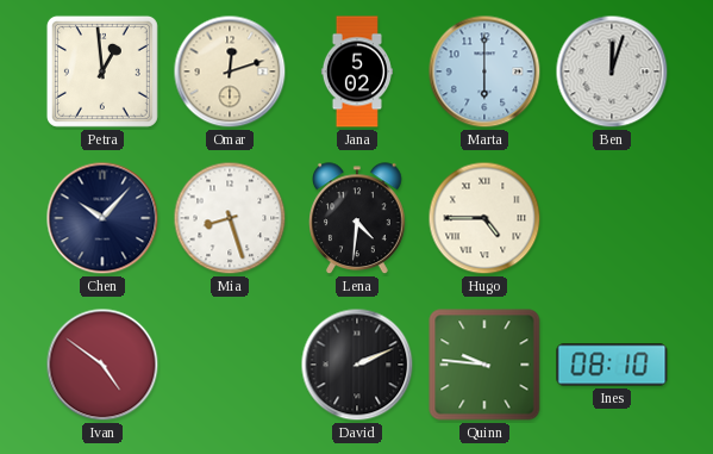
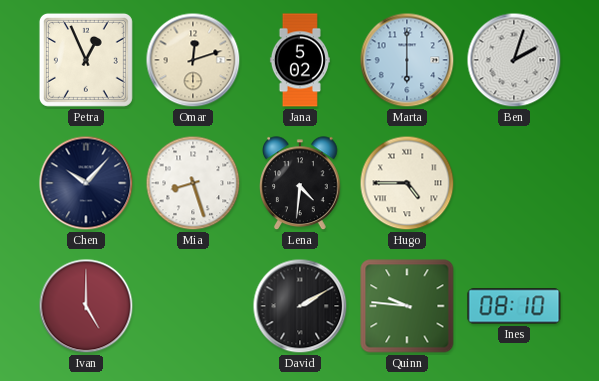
Petra: 12:59 -> 12:56
Ben: 12:03 -> 2:03
Ivan: 4:51 -> 5:00
David: 2:11 -> 2:10
